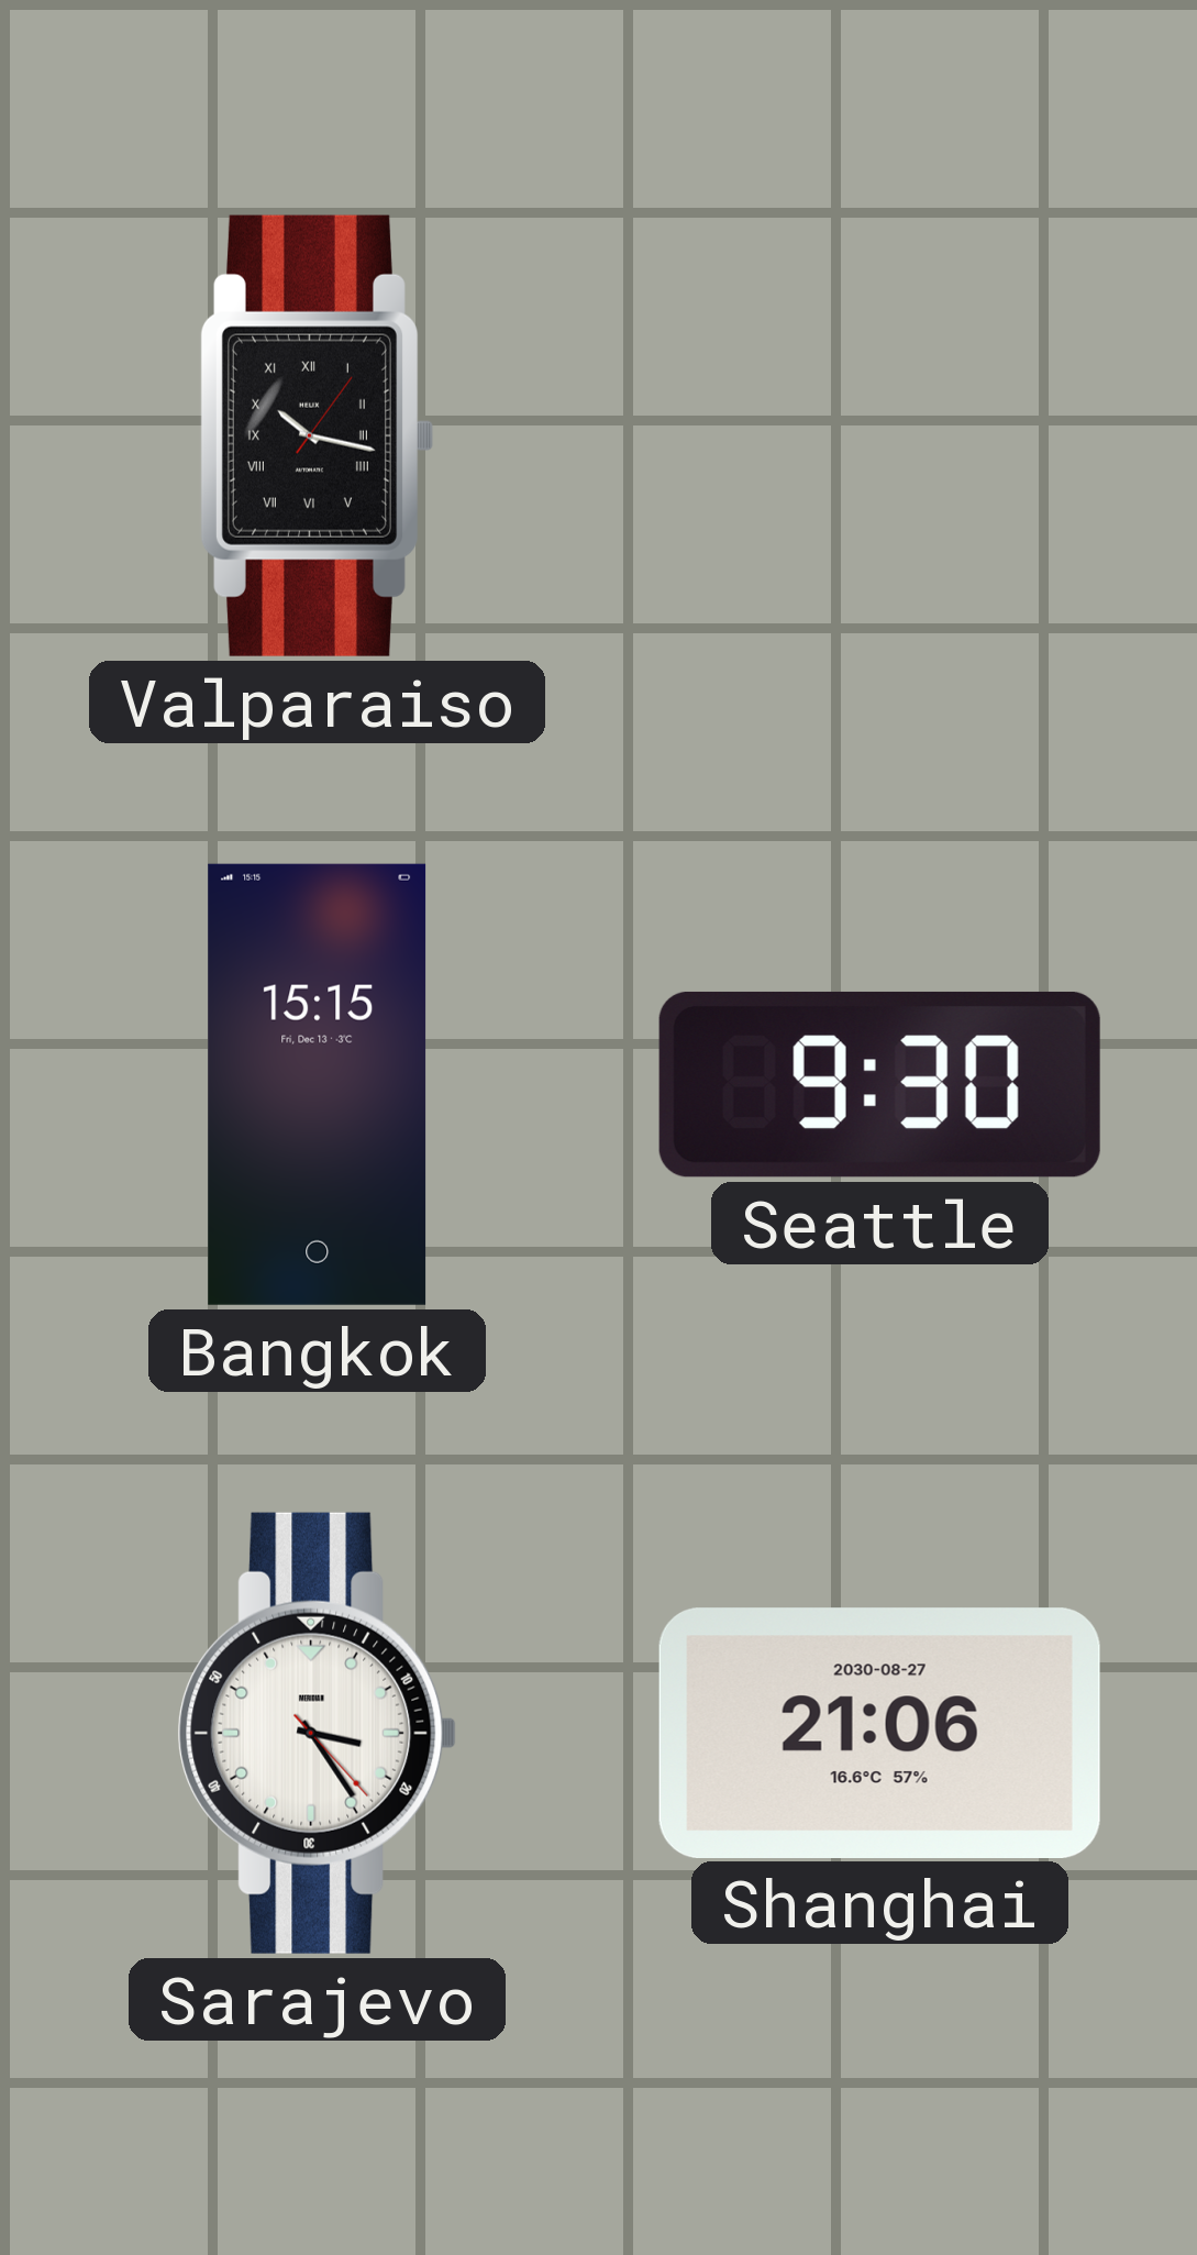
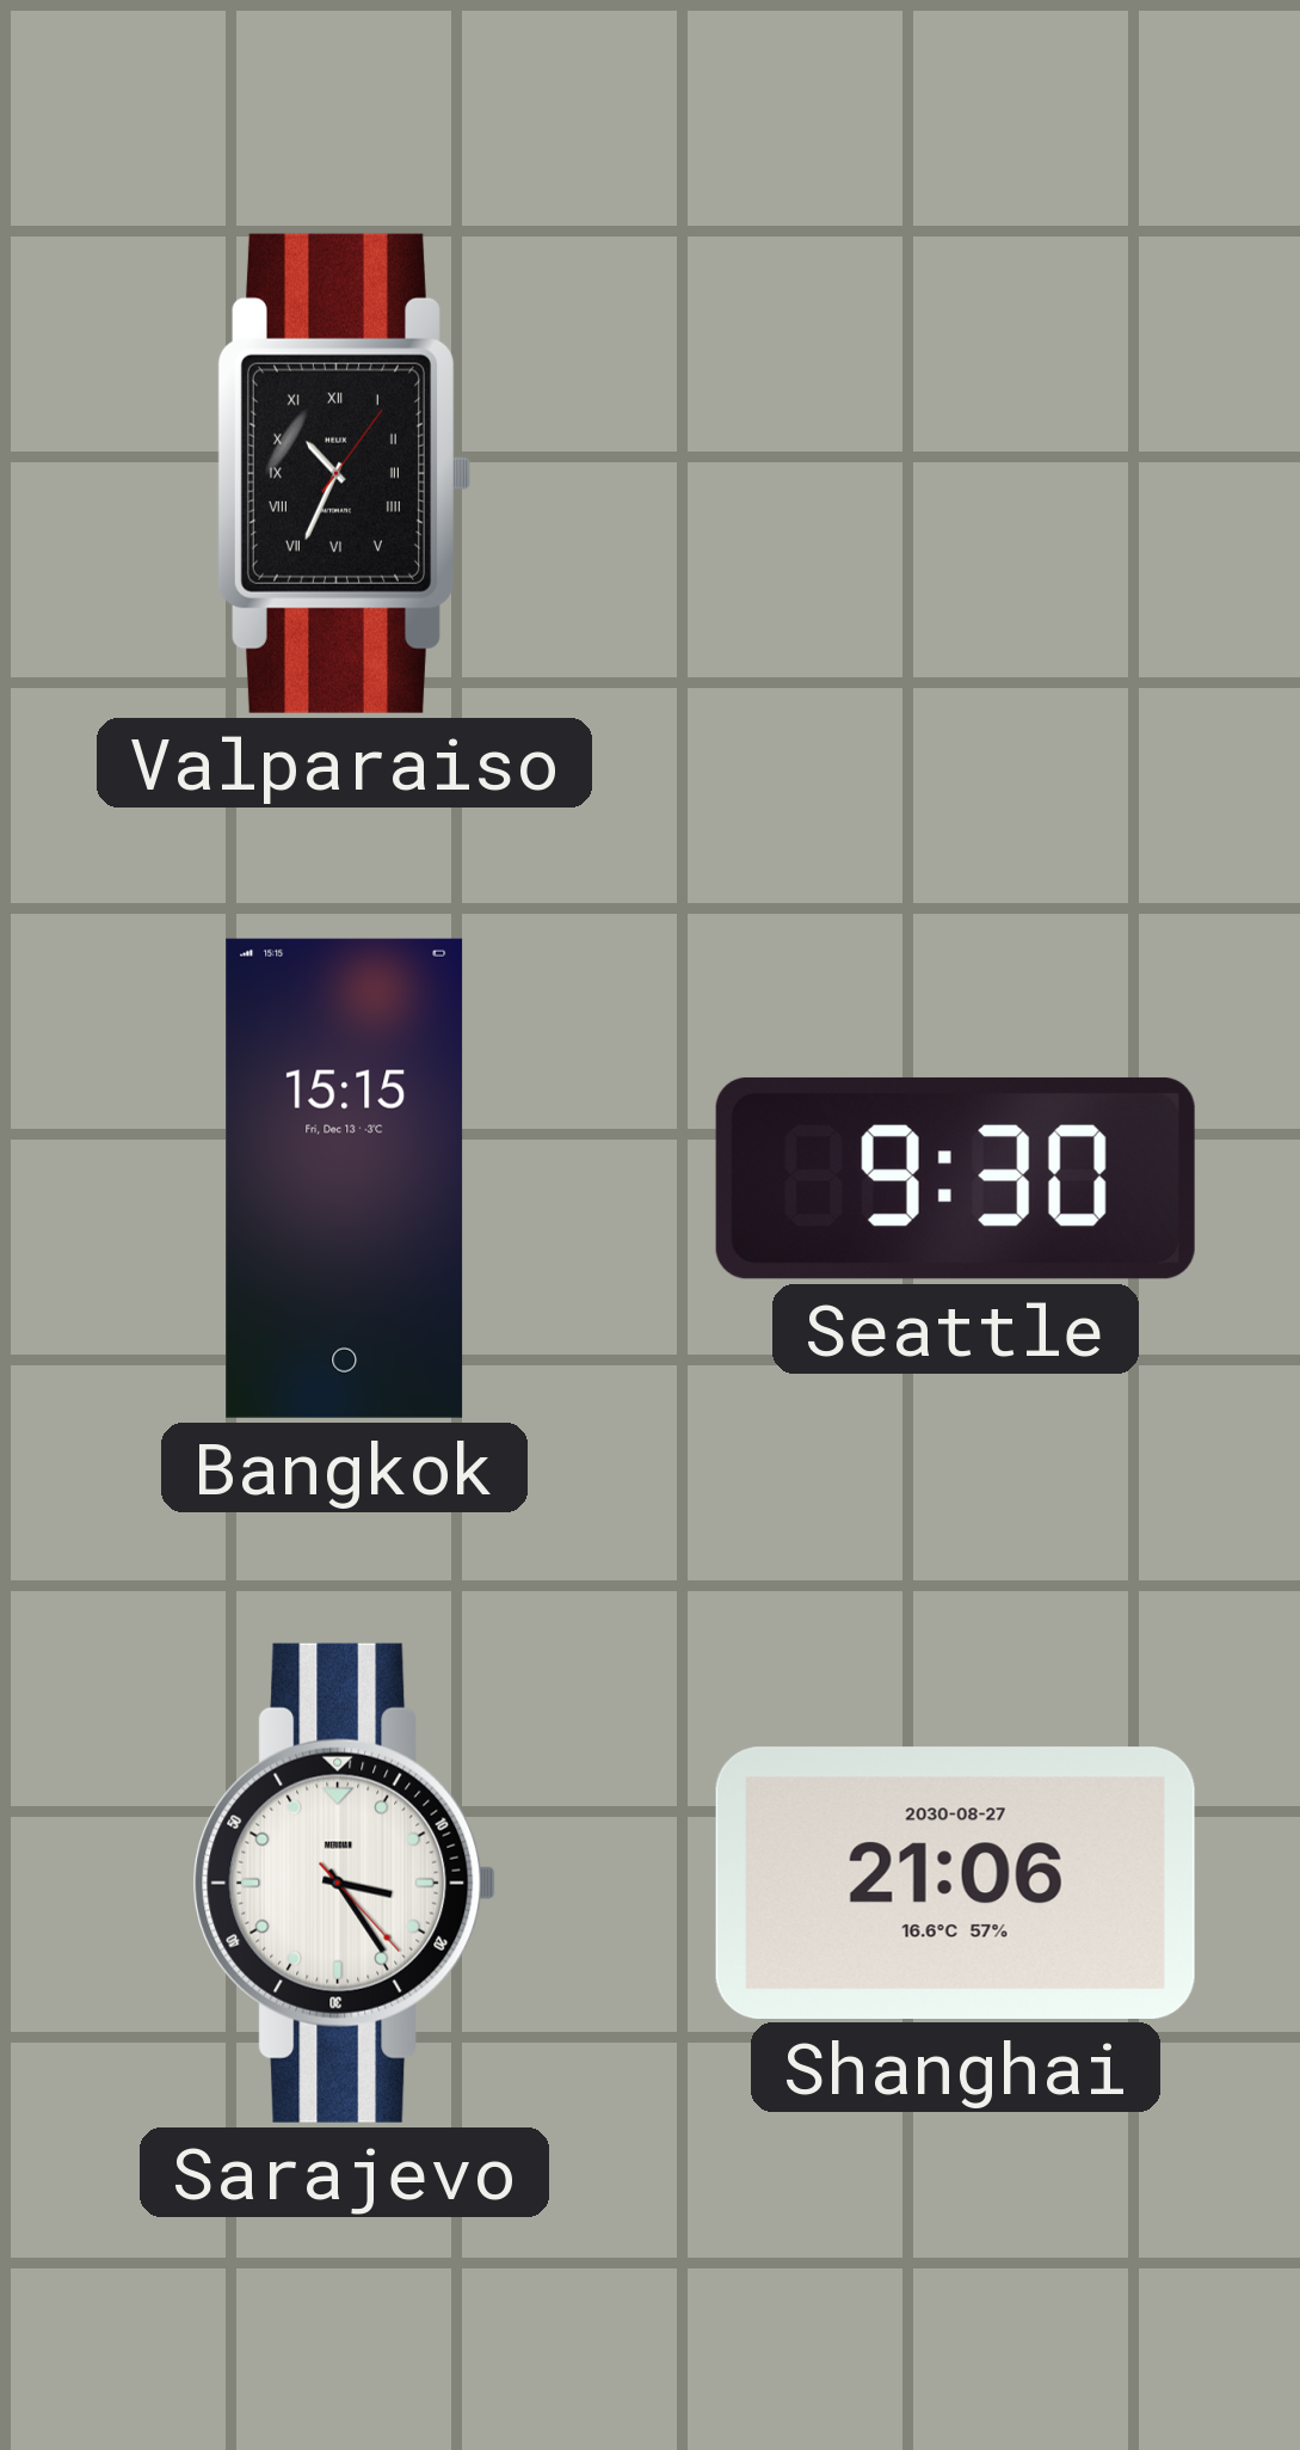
Valparaiso: 10:17 -> 10:34
